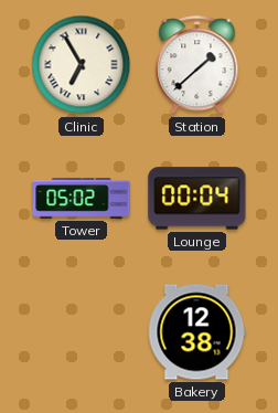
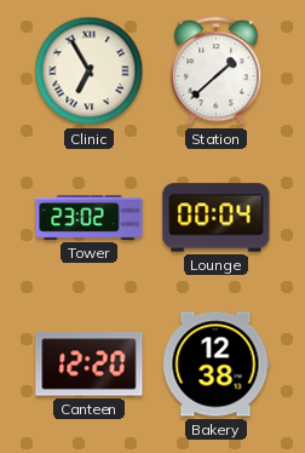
Tower: 05:02 -> 23:02
Canteen: none -> 12:20
